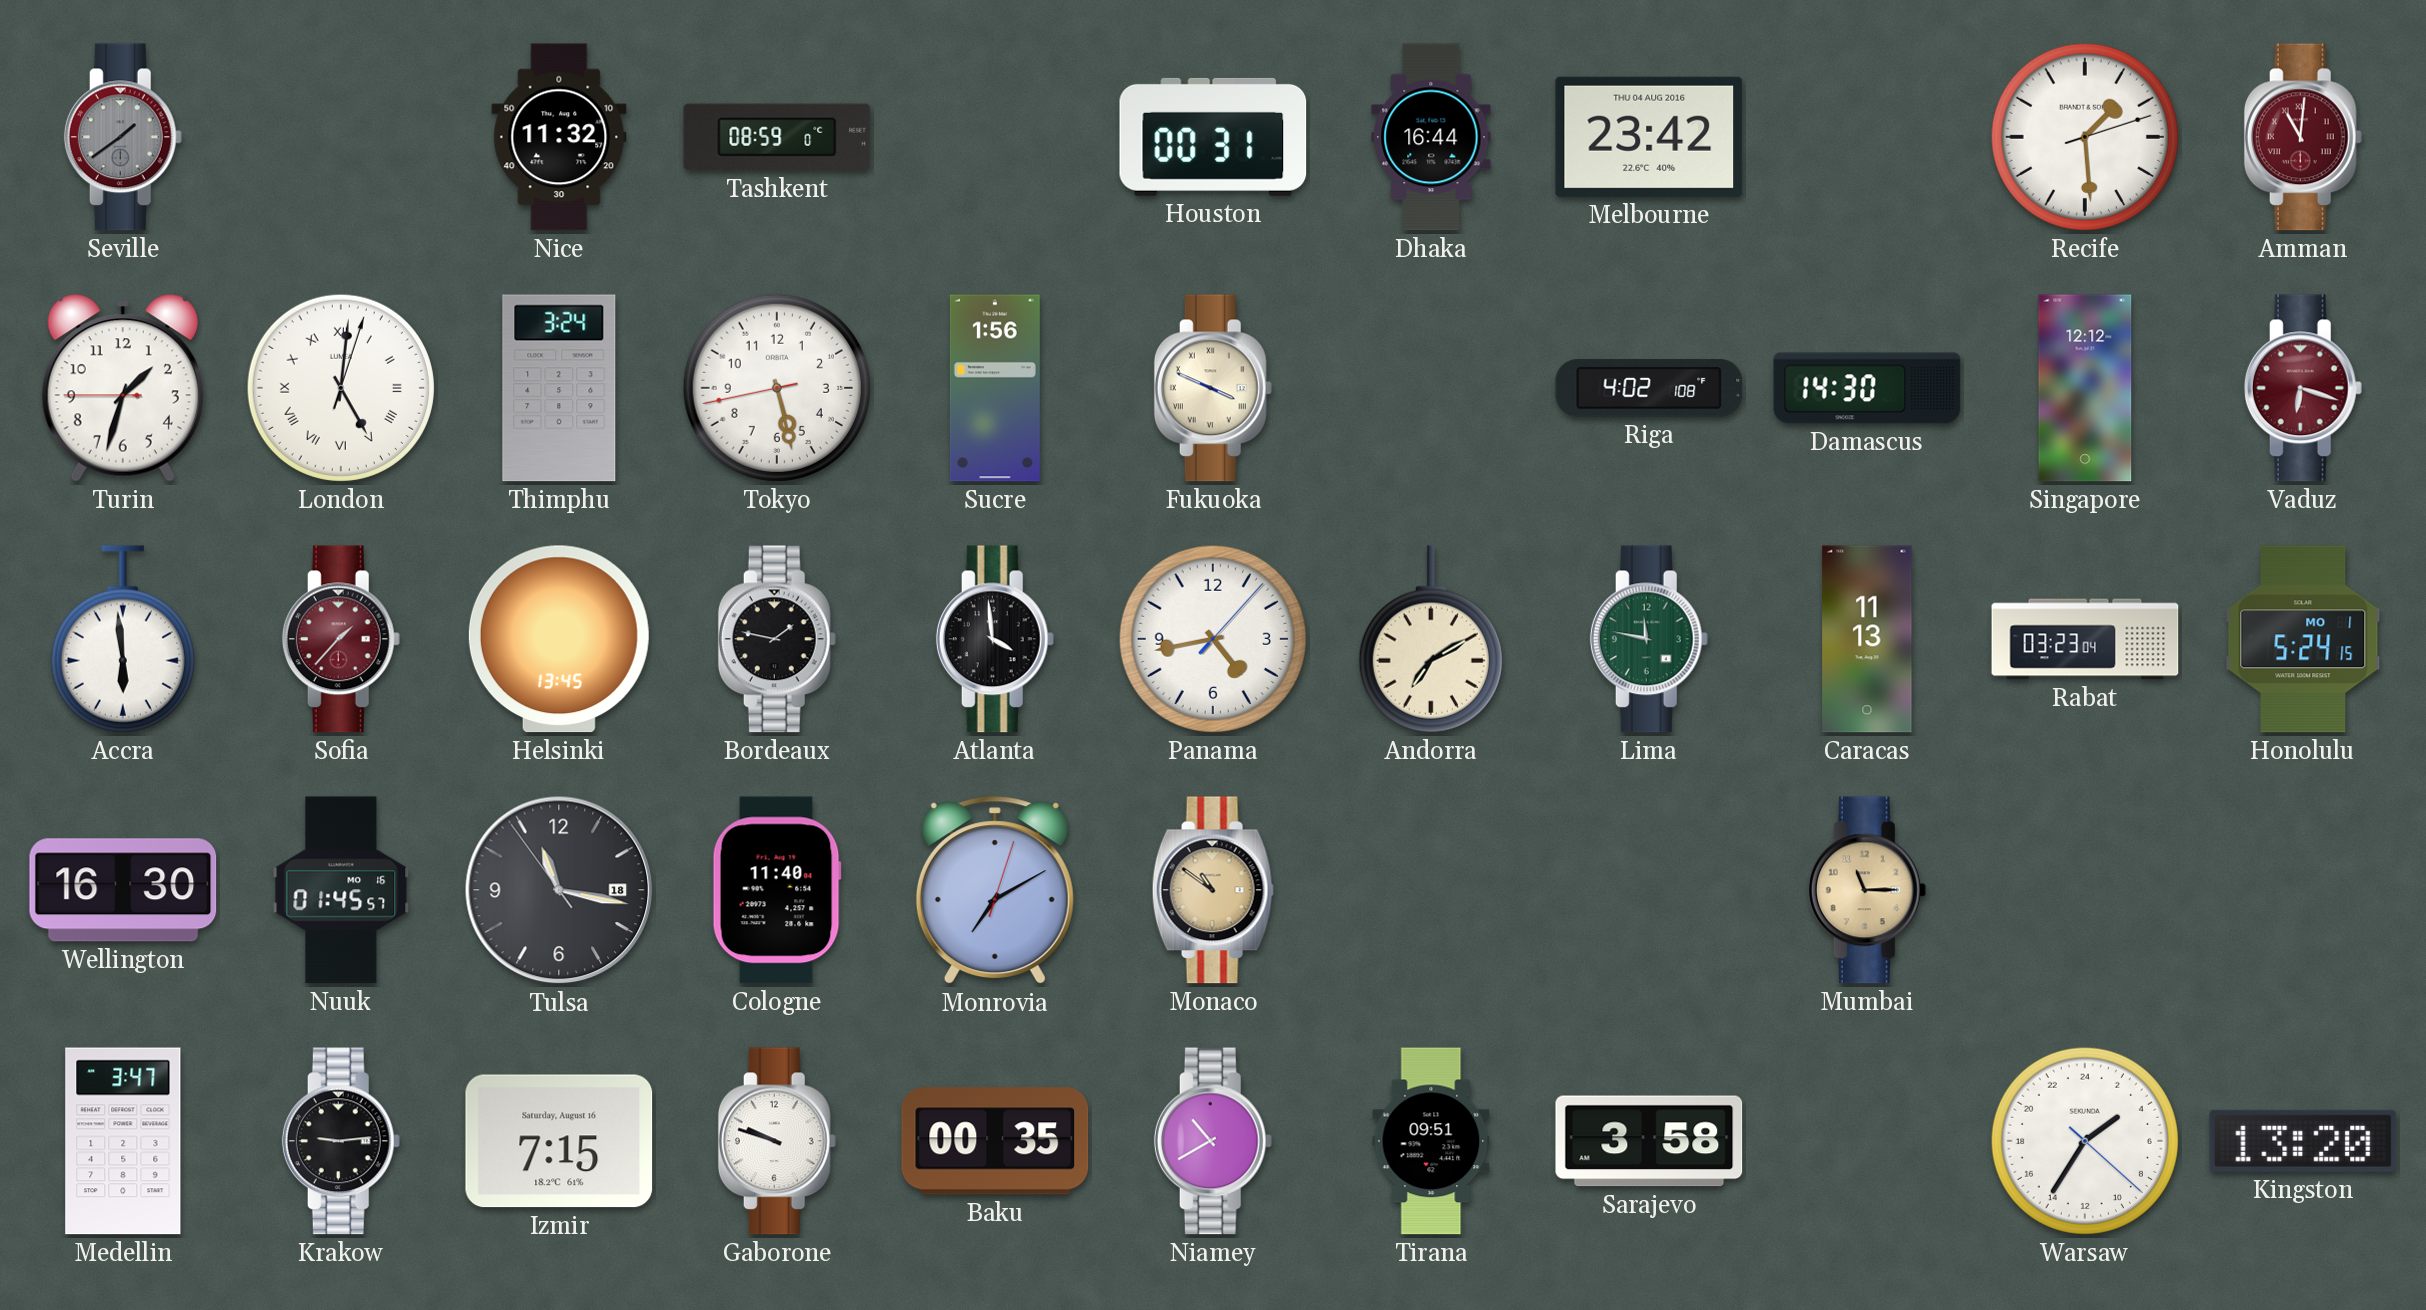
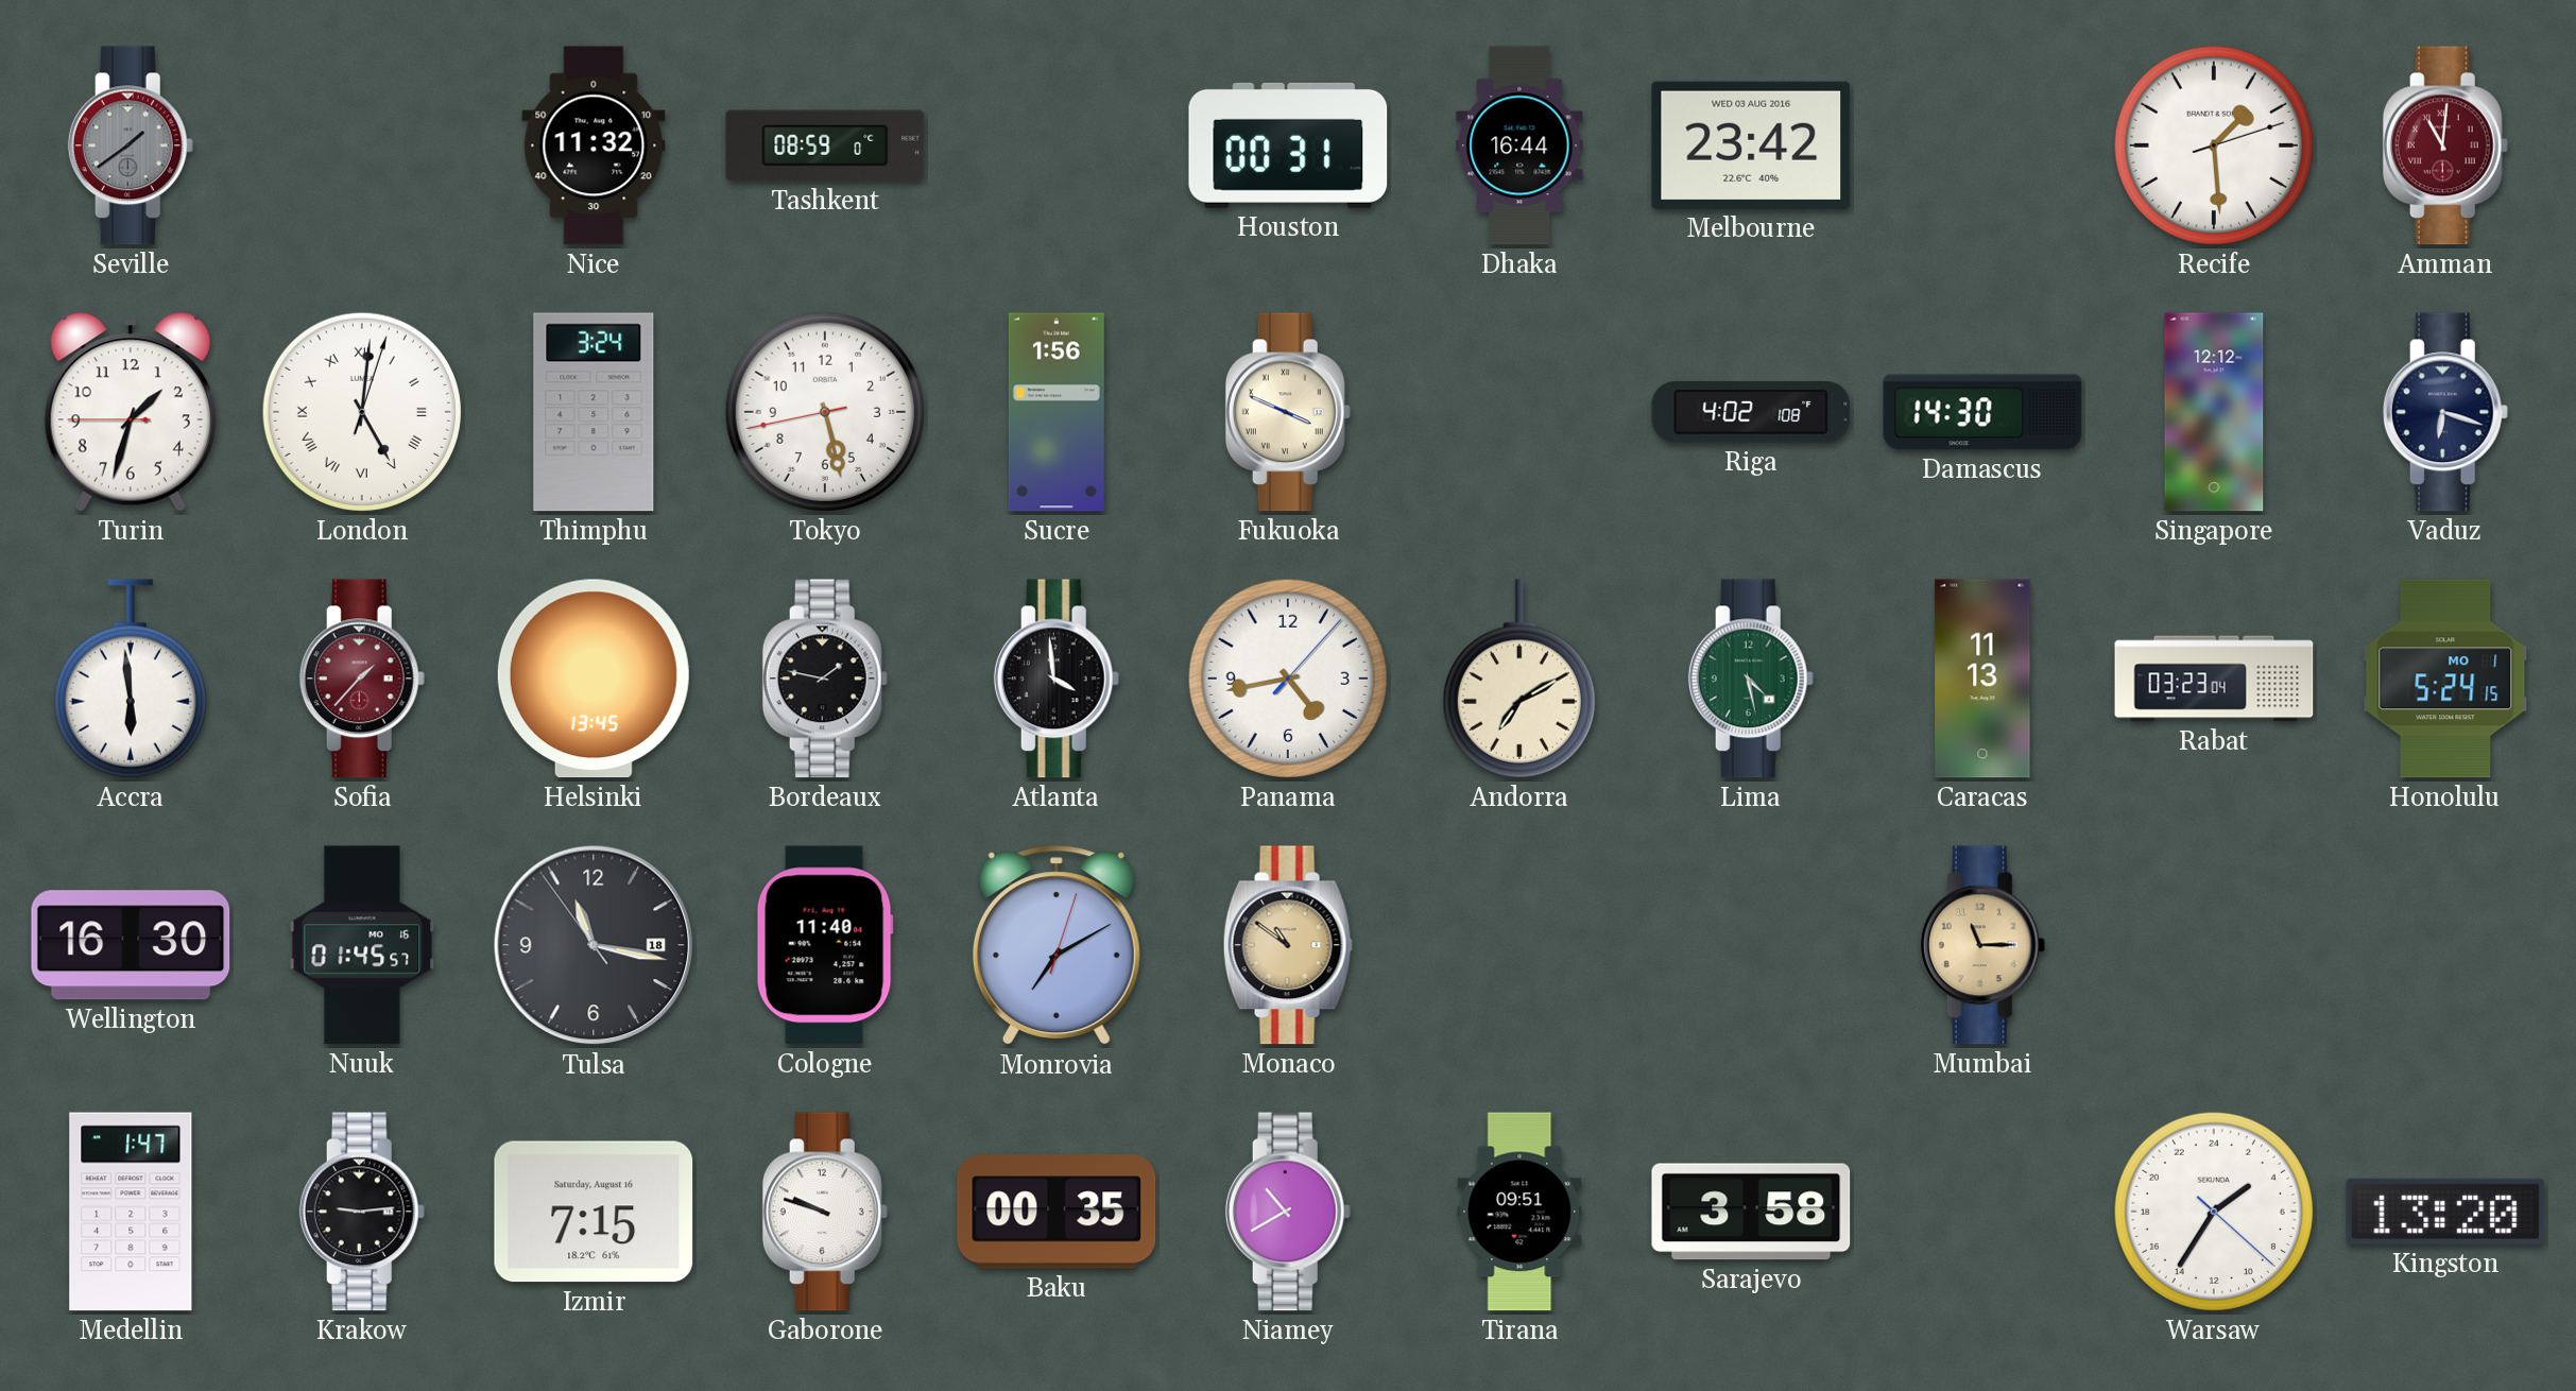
Melbourne date: THU 04 AUG 2016 -> WED 03 AUG 2016
Vaduz dial: burgundy -> navy
Lima: 11:47 -> 4:28
Medellin: 3:47 -> 1:47
